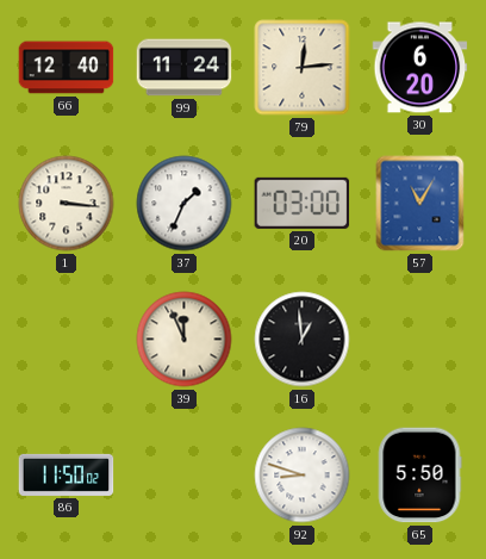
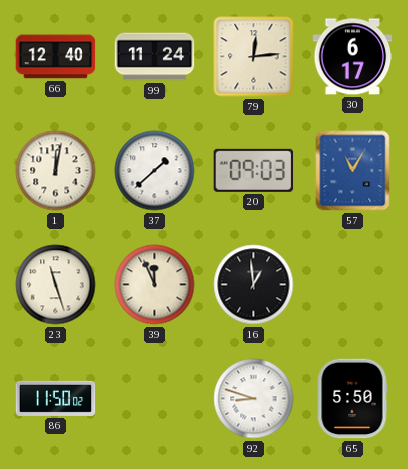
30: 6:20 -> 6:17
1: 3:16 -> 12:02
37: 1:34 -> 1:38
20: 03:00 -> 09:03
23: none -> 11:27
